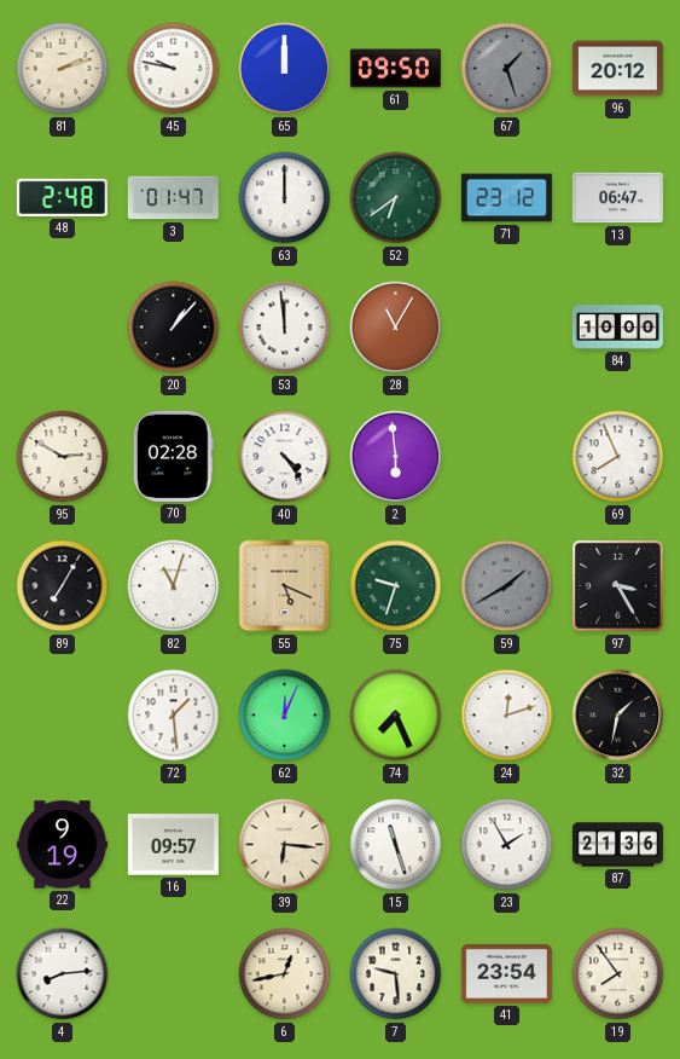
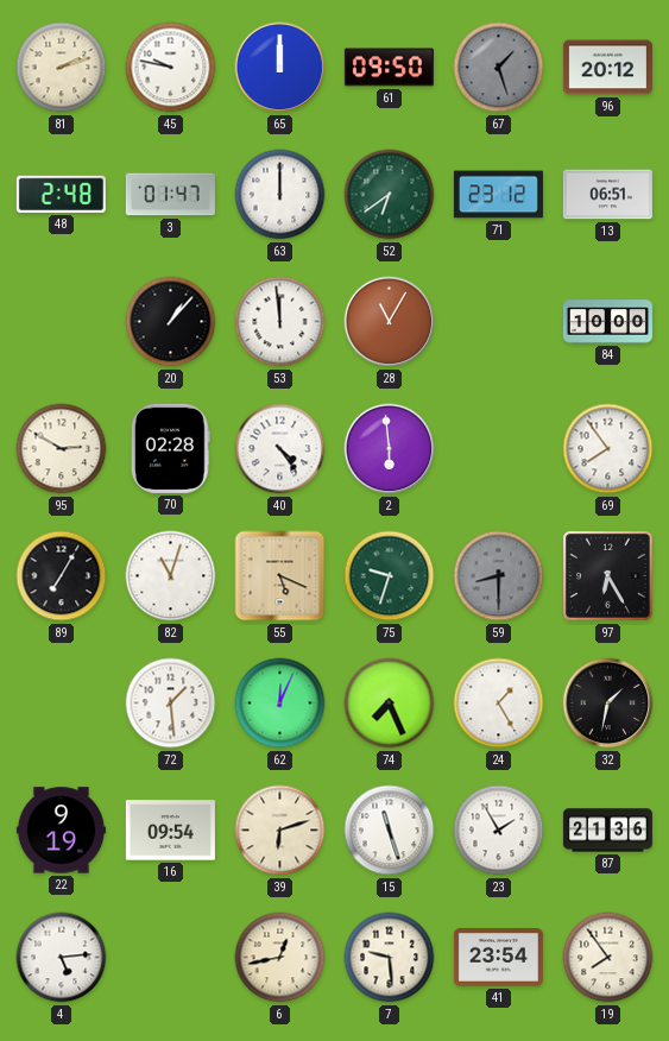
13: 06:47 -> 06:51
69: 7:56 -> 7:54
59: 1:40 -> 8:30
97: 3:25 -> 6:25
24: 12:12 -> 1:25
16: 09:57 -> 09:54
39: 6:16 -> 6:12
4: 8:14 -> 5:14
